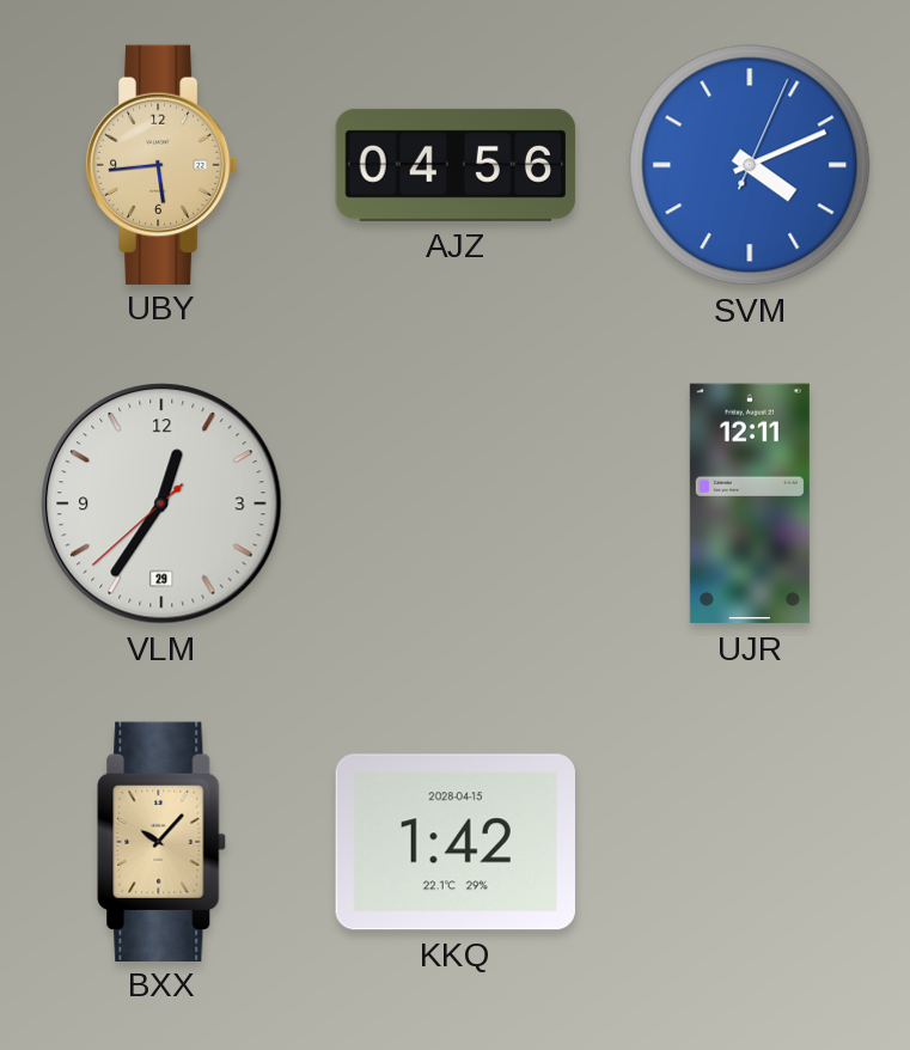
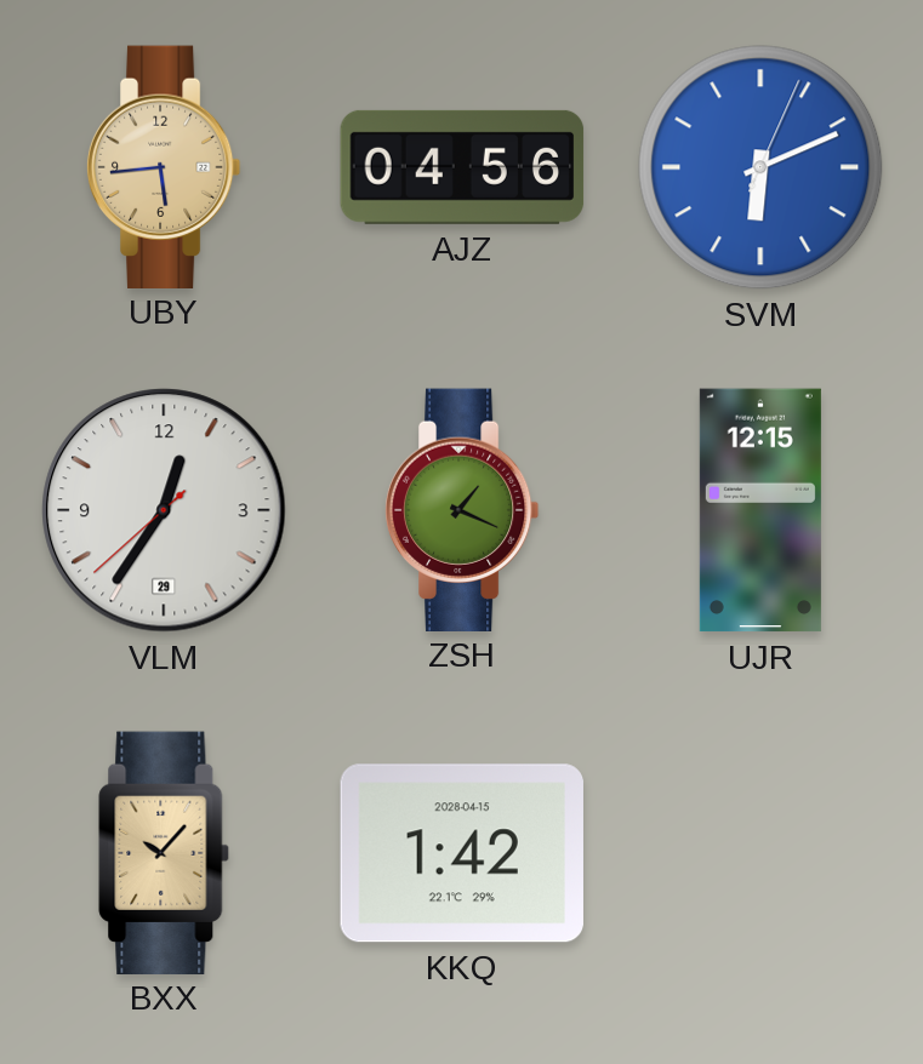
SVM: 4:11 -> 6:11
ZSH: none -> 1:19
UJR: 12:11 -> 12:15
